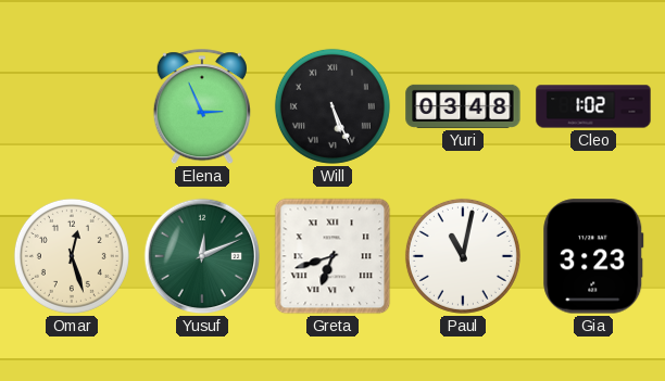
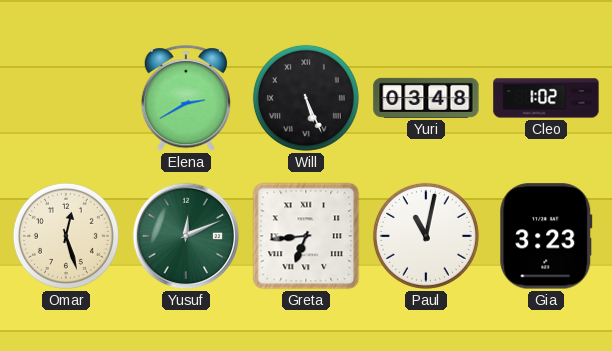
Elena: 2:56 -> 2:40
Greta: 6:42 -> 6:44
